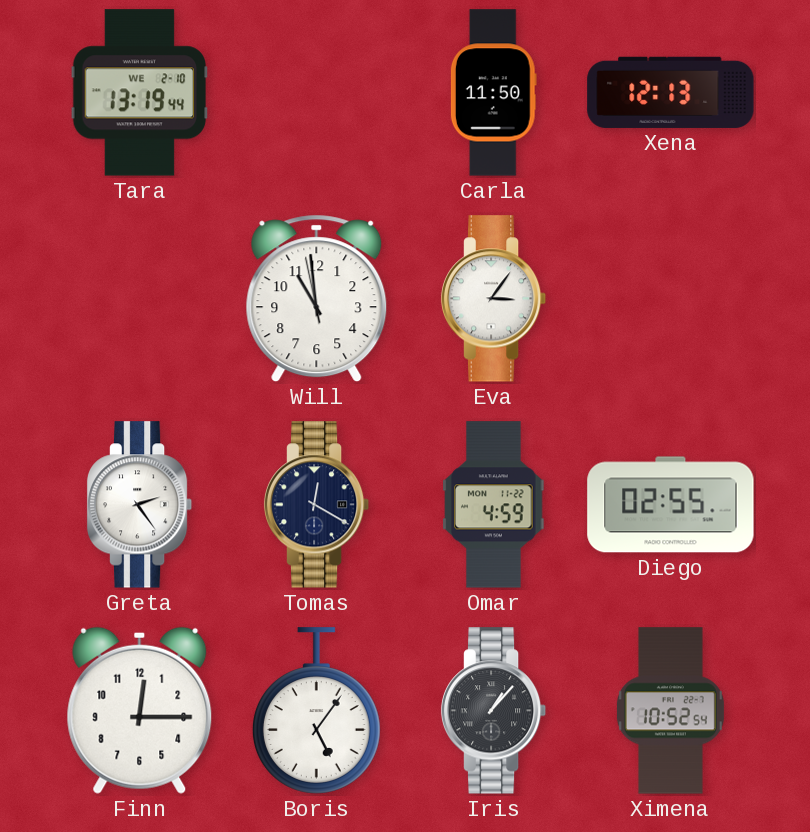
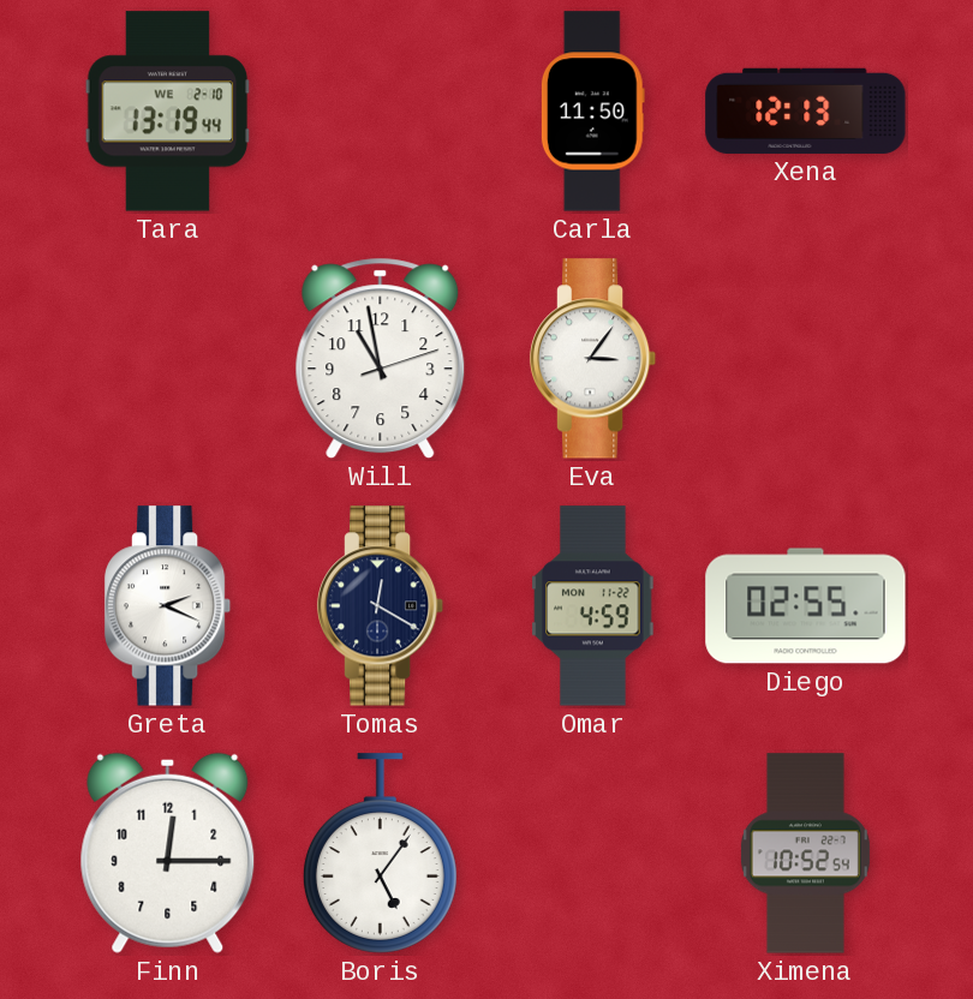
Will: 10:58:58 -> 10:58:12
Greta: 2:24 -> 2:19
Iris: 1:07 -> none
